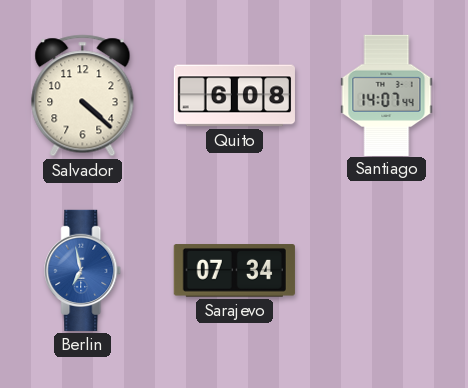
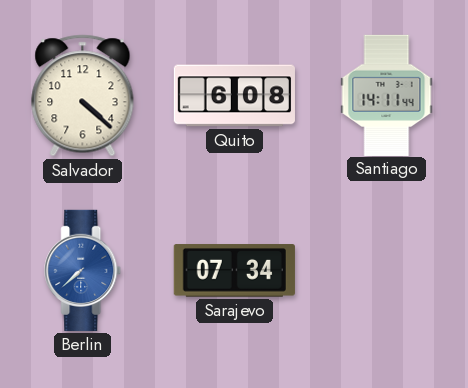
Santiago: 14:07 -> 14:11
Berlin: 6:58 -> 7:38
